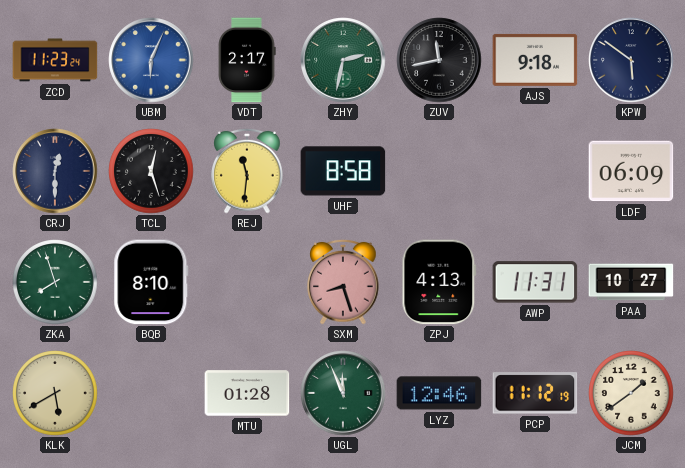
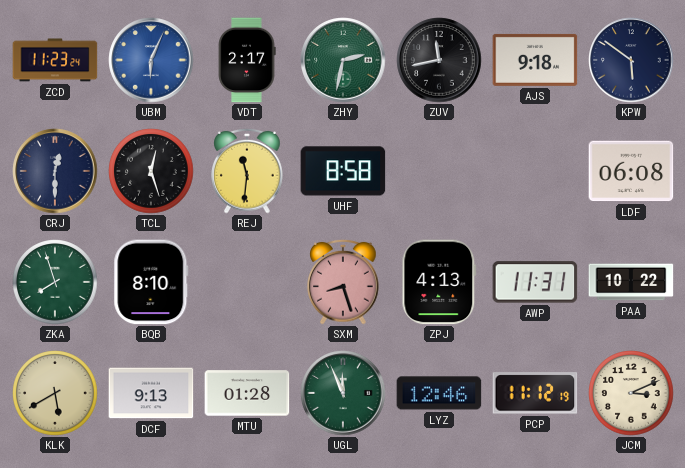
LDF: 06:09 -> 06:08
PAA: 10:27 -> 10:22
DCF: none -> 9:13
JCM: 1:39 -> 3:11
